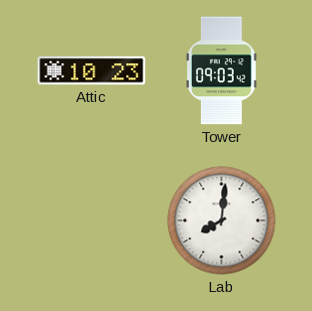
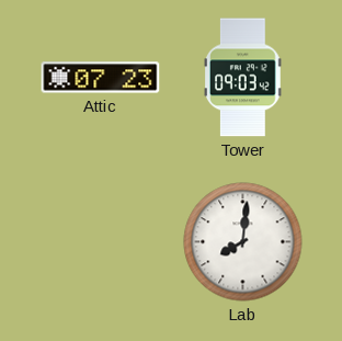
Attic: 10:23 -> 07:23
